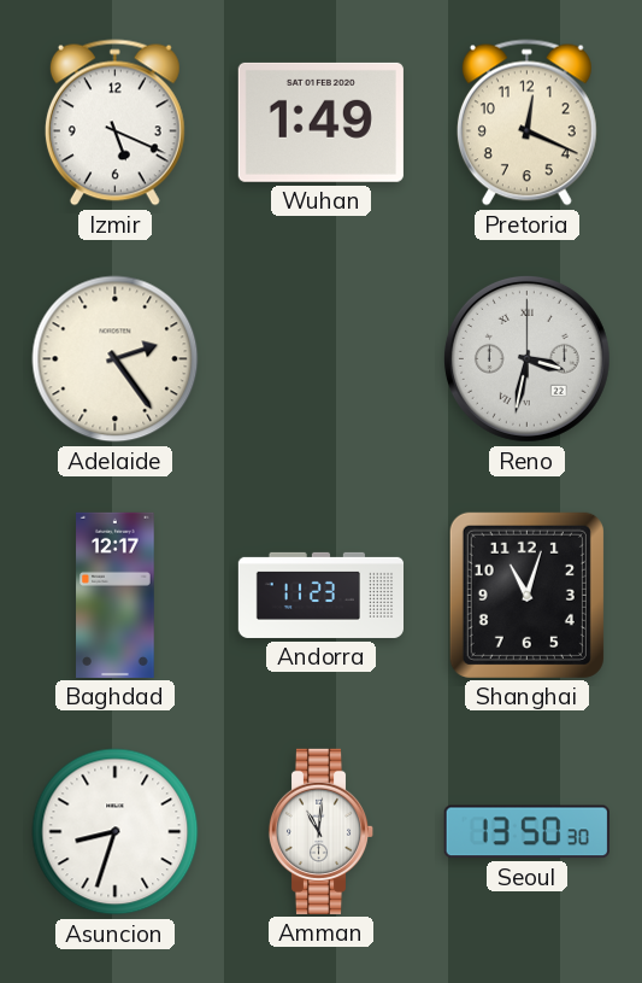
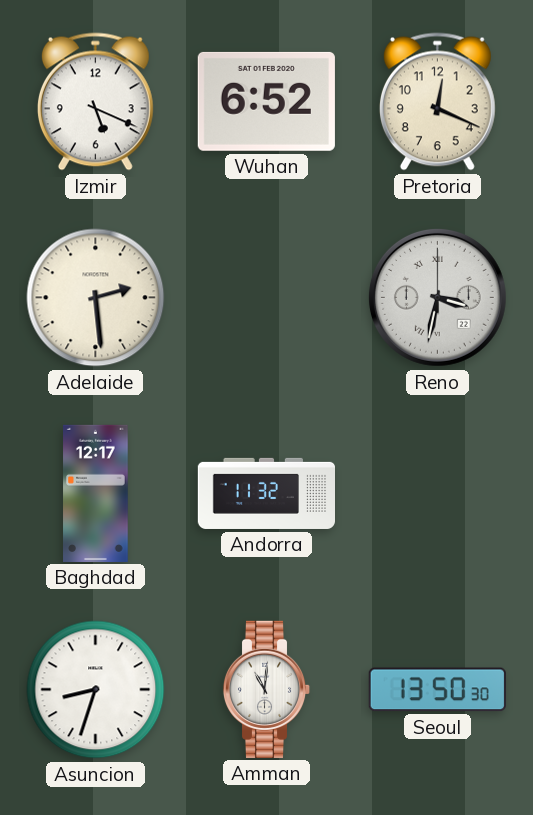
Wuhan: 1:49 -> 6:52
Adelaide: 2:24 -> 2:29
Andorra: 11:23 -> 11:32
Shanghai: 11:03 -> none
